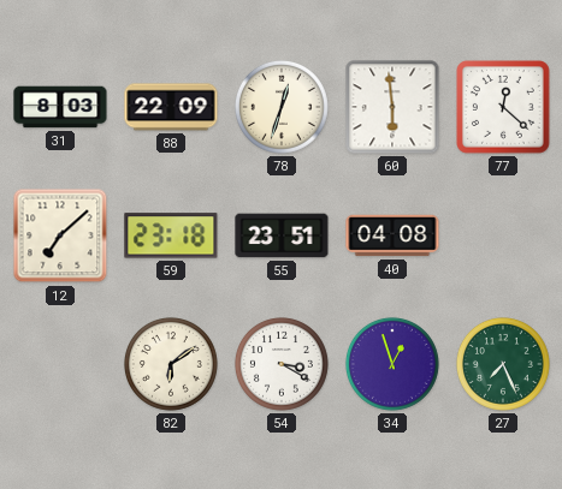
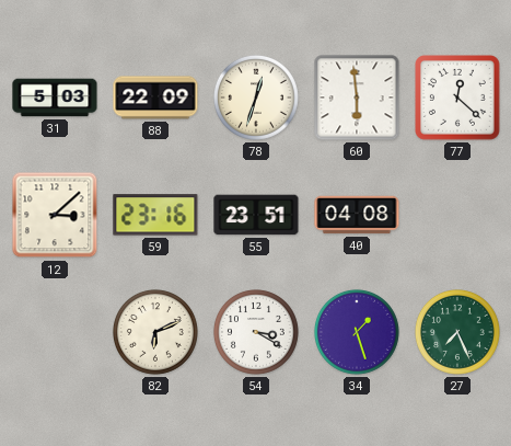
31: 8:03 -> 5:03
12: 7:08 -> 3:08
59: 23:18 -> 23:16
82: 6:09 -> 6:11
34: 12:57 -> 1:27
